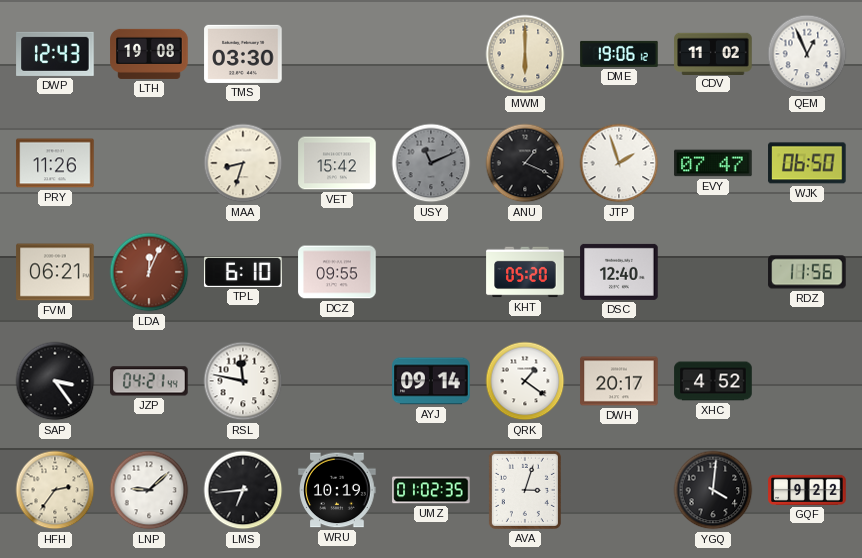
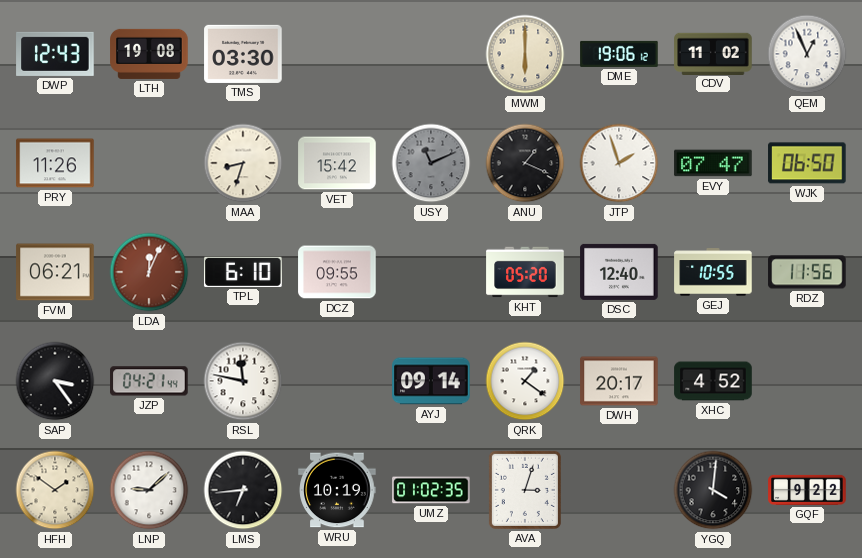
GEJ: none -> 10:55
HFH: 2:36 -> 1:51
